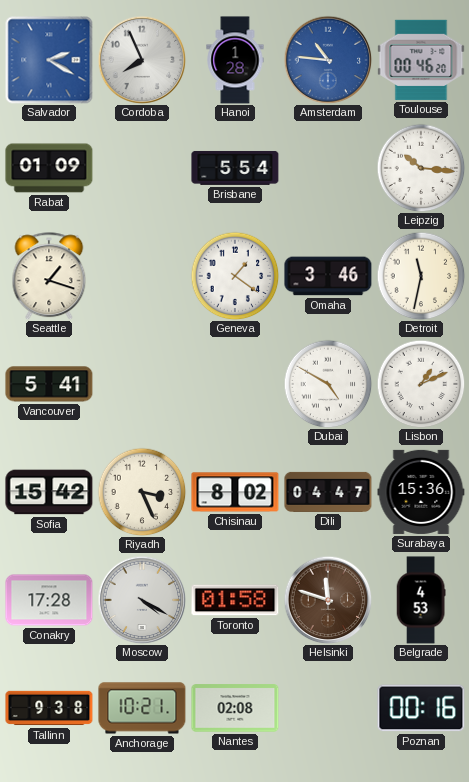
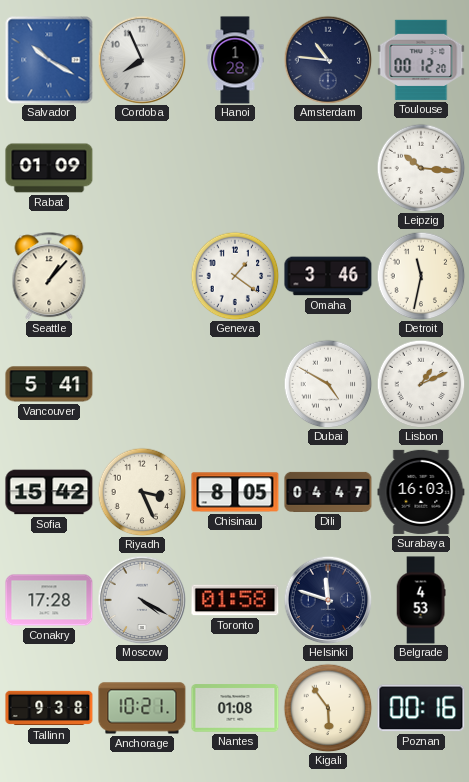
Salvador: 2:20 -> 10:20
Amsterdam dial: blue -> navy
Toulouse: 00:46 -> 00:12
Brisbane: 5:54 -> none
Seattle: 1:18 -> 1:07
Chisinau: 8:02 -> 8:05
Surabaya: 15:36 -> 16:03
Helsinki dial: brown -> navy
Nantes: 02:08 -> 01:08
Kigali: none -> 5:54
